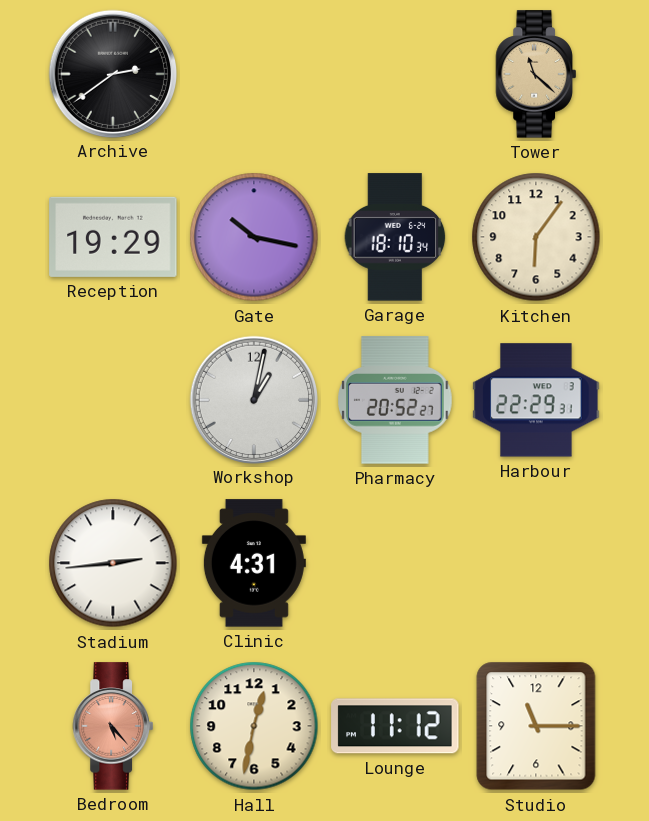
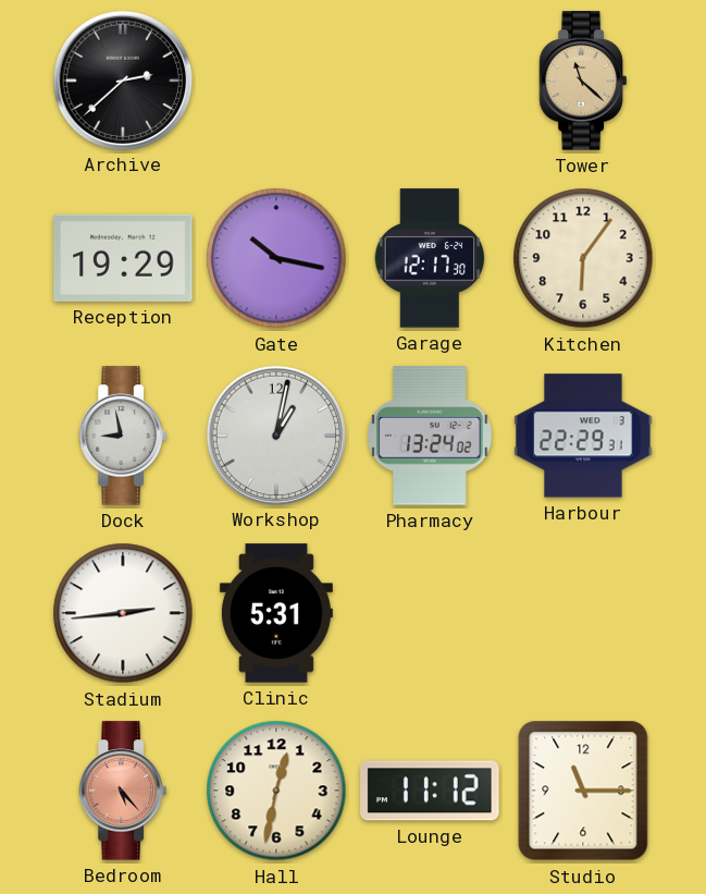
Archive: 2:39 -> 2:38
Garage: 18:10 -> 12:17
Dock: none -> 8:58
Pharmacy: 20:52 -> 13:24
Clinic: 4:31 -> 5:31
